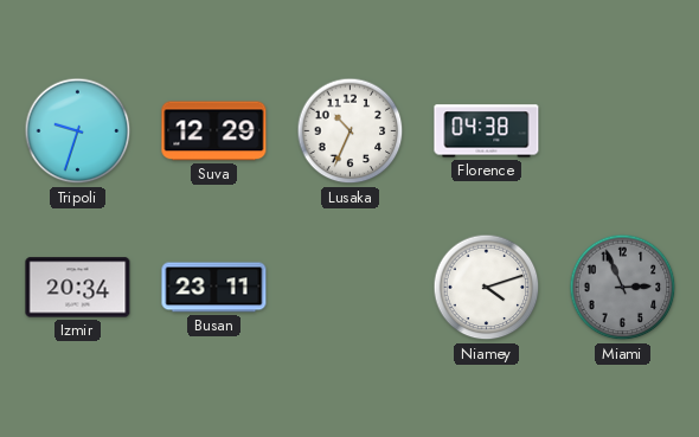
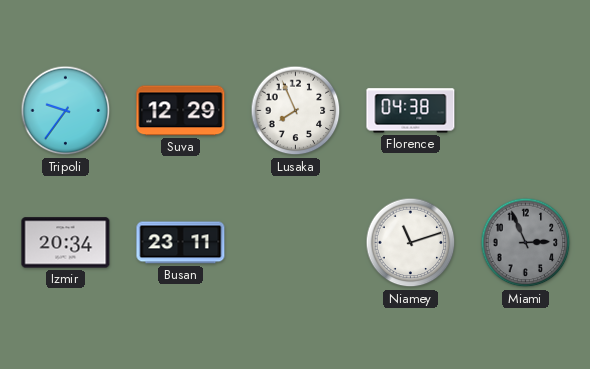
Tripoli: 9:33 -> 9:36
Lusaka: 10:34 -> 7:56
Niamey: 4:12 -> 11:12
